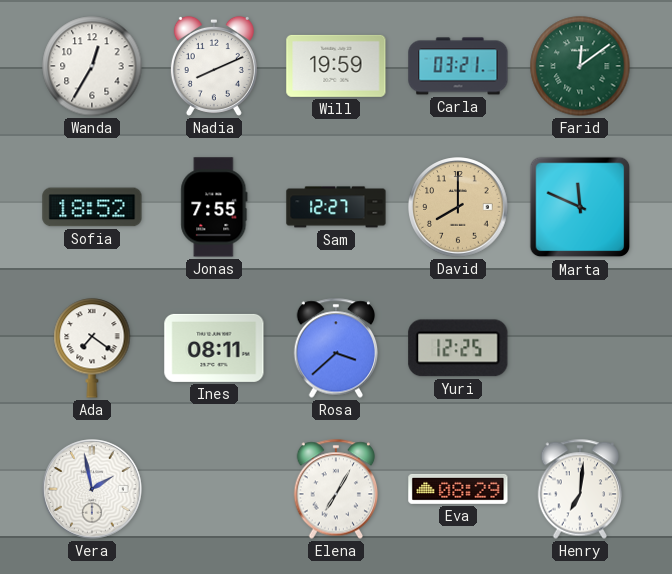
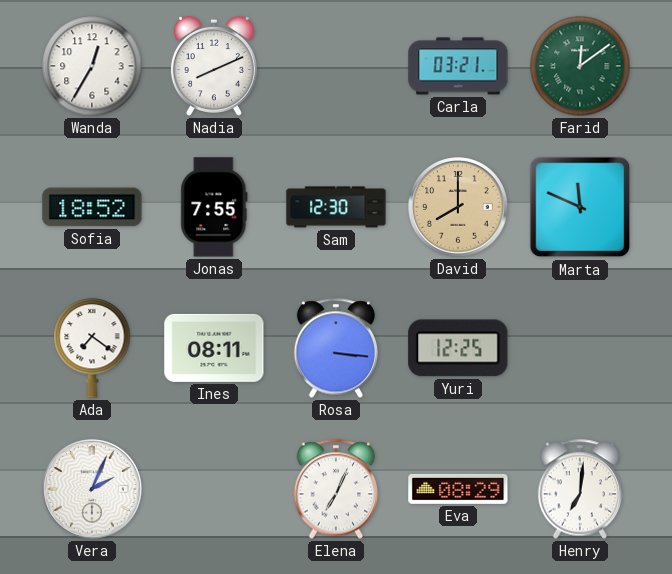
Will: 19:59 -> none
Sam: 12:27 -> 12:30
Rosa: 3:38 -> 3:16
Vera: 1:58 -> 2:04
Elena: 7:05 -> 7:04
